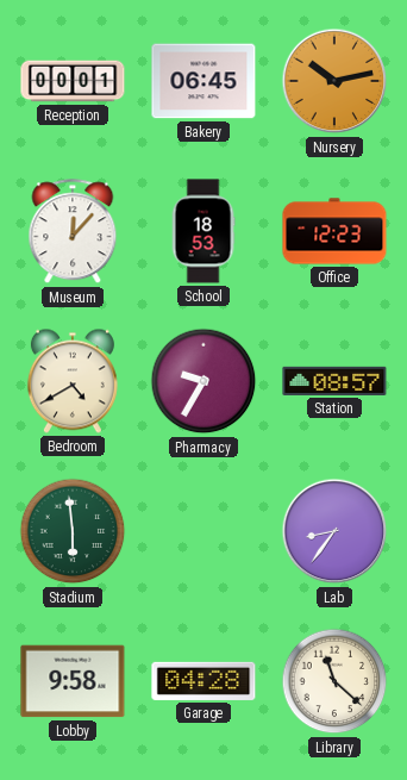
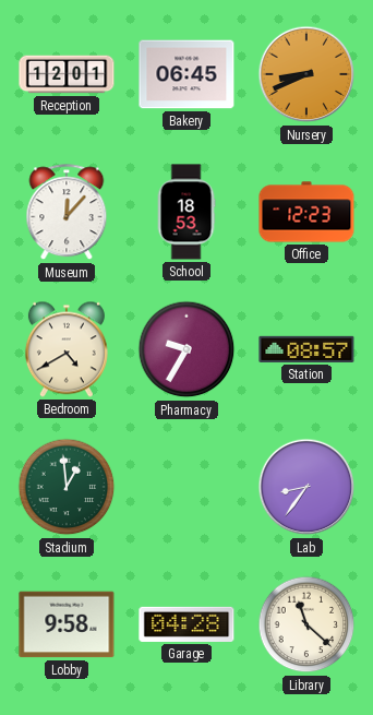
Reception: 00:01 -> 12:01
Nursery: 10:13 -> 8:41
Stadium: 5:59 -> 12:59
